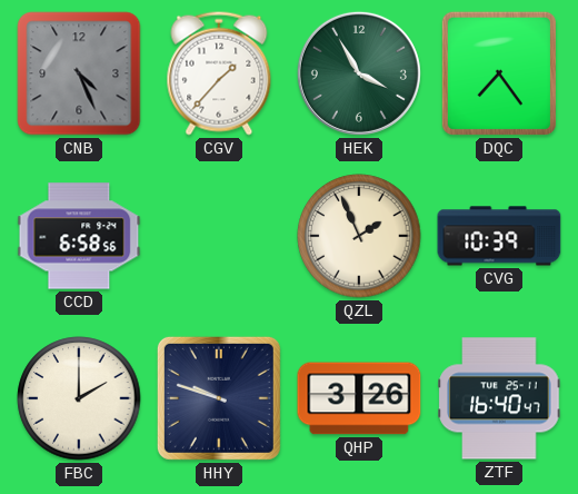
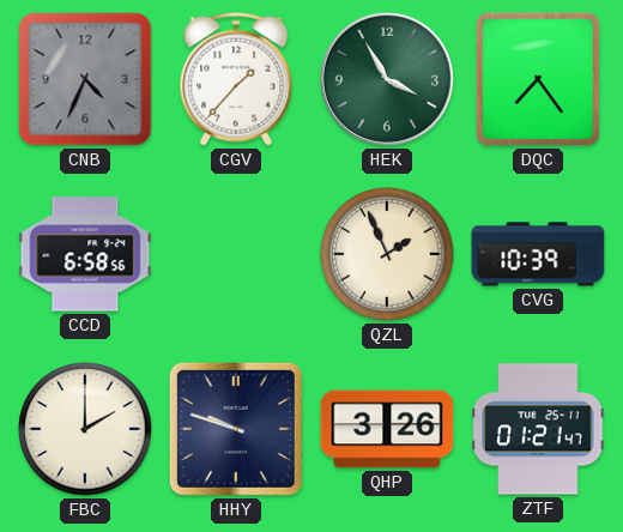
CNB: 4:26 -> 4:34
ZTF: 16:40 -> 01:21
